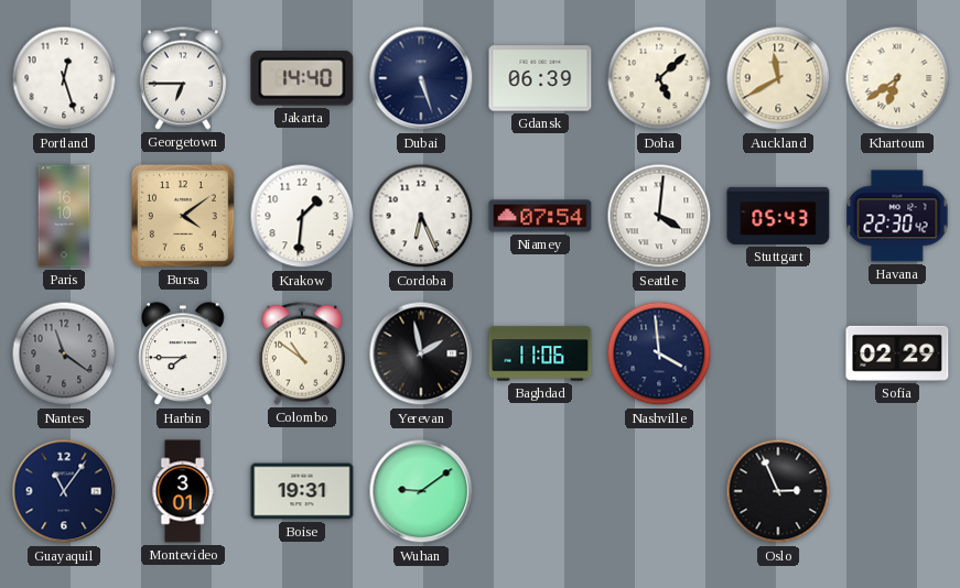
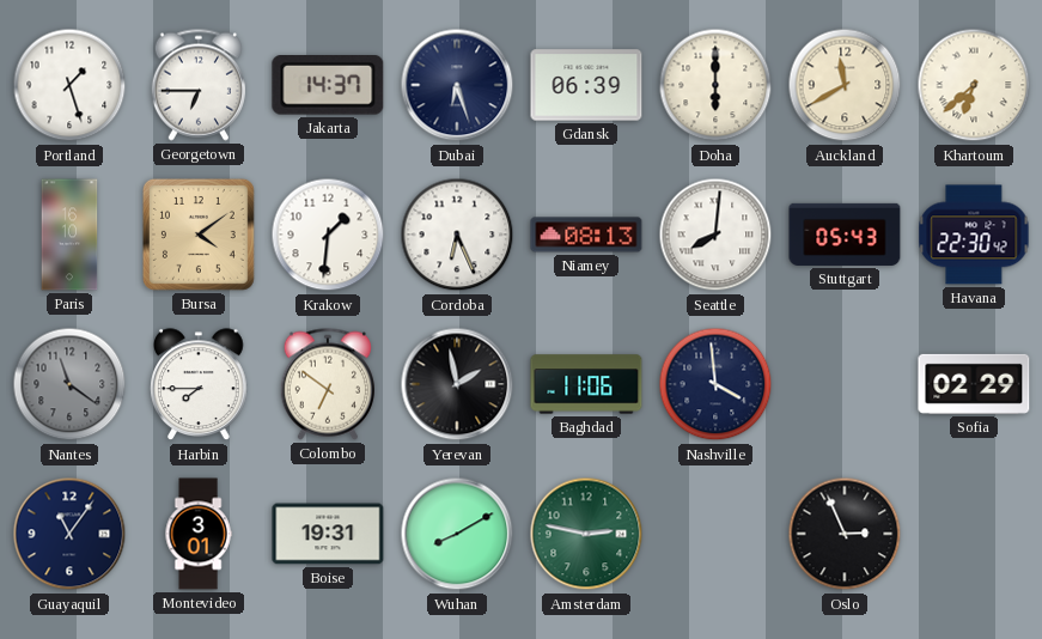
Portland: 12:27 -> 1:27
Jakarta: 14:40 -> 14:37
Dubai: 5:27 -> 6:27
Doha: 5:08 -> 6:00
Khartoum: 6:39 -> 6:38
Niamey: 07:54 -> 08:13
Seattle: 4:01 -> 8:01
Colombo: 10:51 -> 6:51
Wuhan: 9:09 -> 8:10
Amsterdam: none -> 2:47
